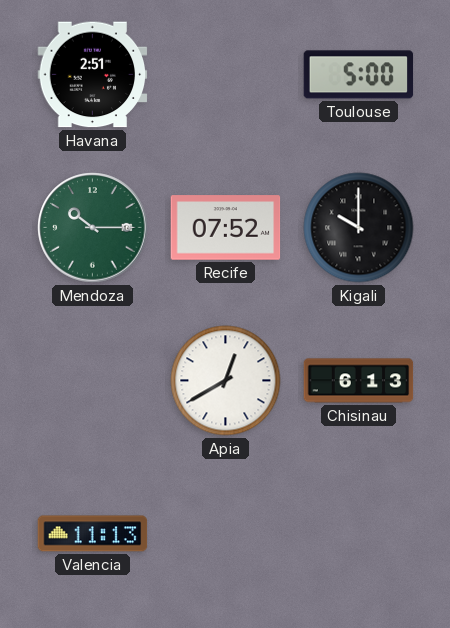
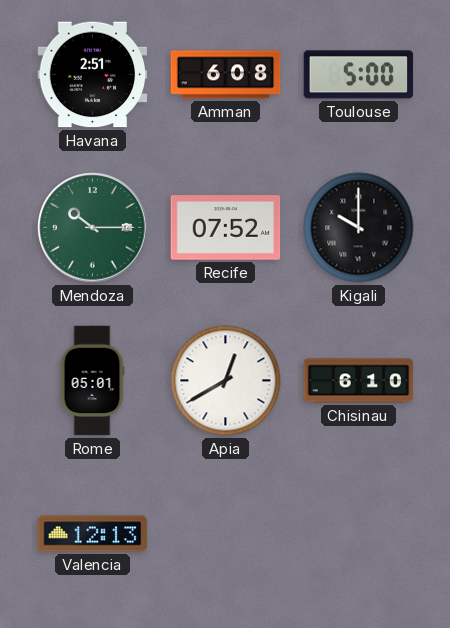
Amman: none -> 6:08
Rome: none -> 05:01
Chisinau: 6:13 -> 6:10
Valencia: 11:13 -> 12:13
